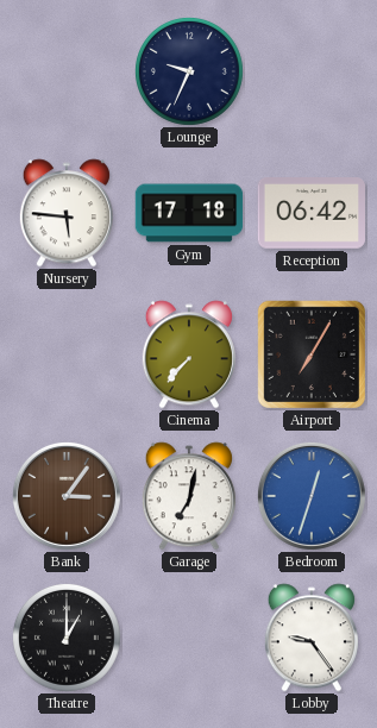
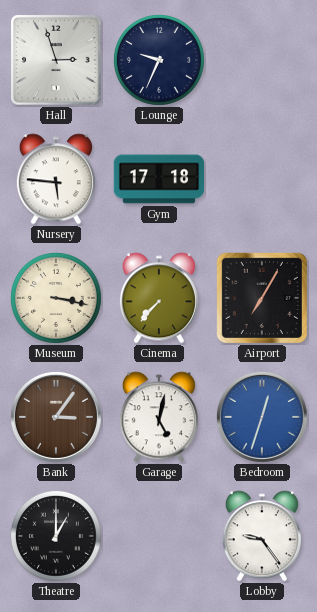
Hall: none -> 2:57
Reception: 06:42 -> none
Museum: none -> 3:17
Garage: 7:02 -> 5:02
